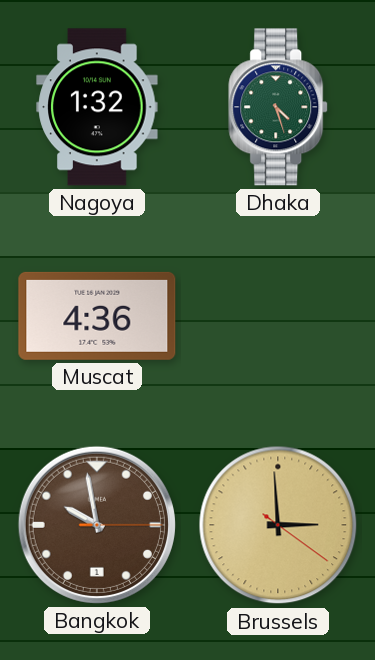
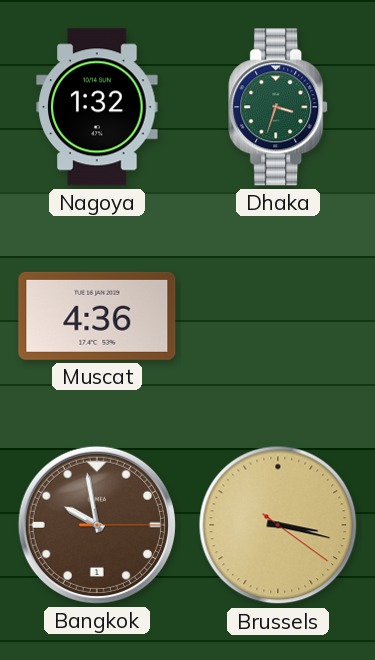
Dhaka: 4:27 -> 3:33
Brussels: 2:59 -> 3:17
